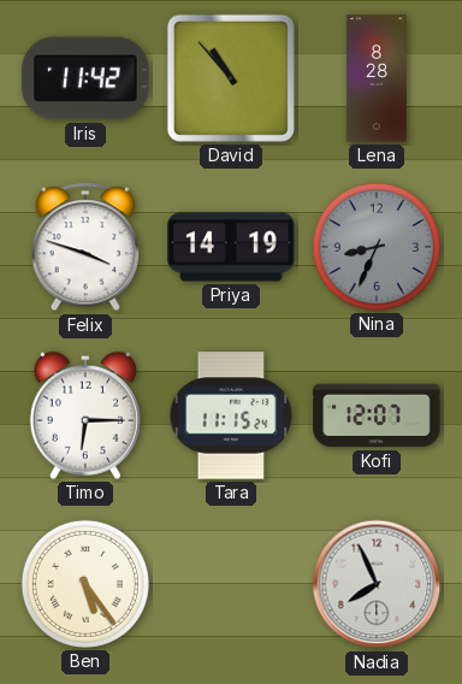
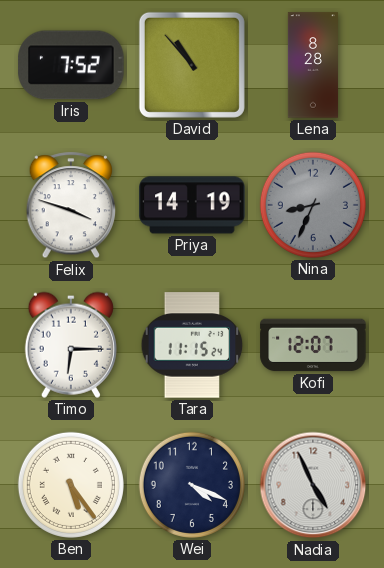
Iris: 11:42 -> 7:52
Wei: none -> 4:19
Nadia: 7:56 -> 4:56
